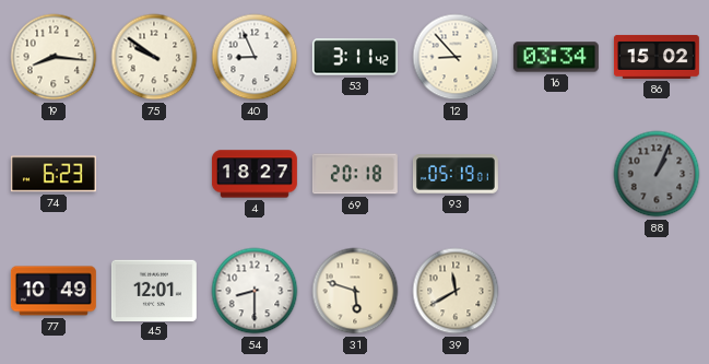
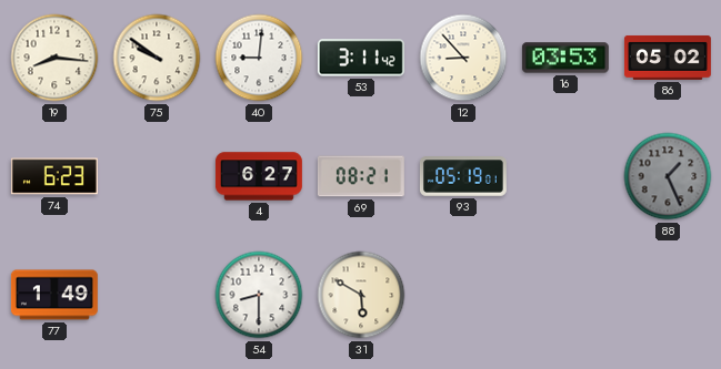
40: 8:56 -> 9:01
16: 03:34 -> 03:53
86: 15:02 -> 05:02
4: 18:27 -> 6:27
69: 20:18 -> 08:21
88: 1:04 -> 1:26
77: 10:49 -> 1:49
45: 12:01 -> none
31: 5:48 -> 5:50
39: 11:40 -> none
